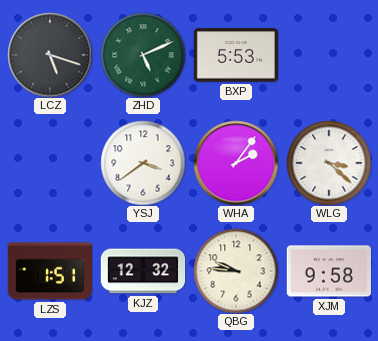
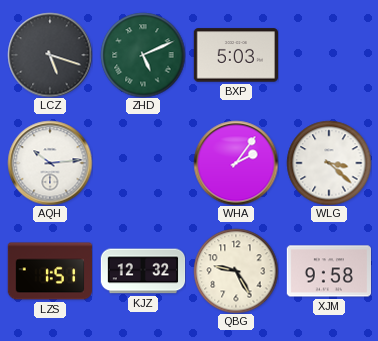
BXP: 5:53 -> 5:03
AQH: none -> 10:14
YSJ: 3:39 -> none
QBG: 9:46 -> 9:25
